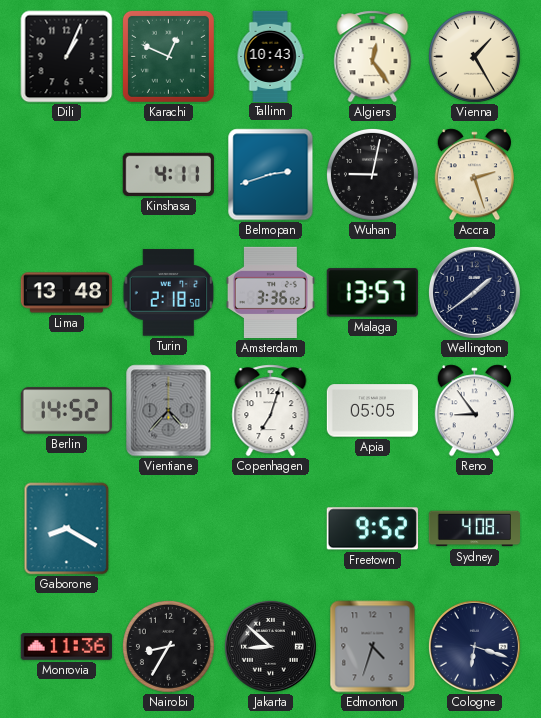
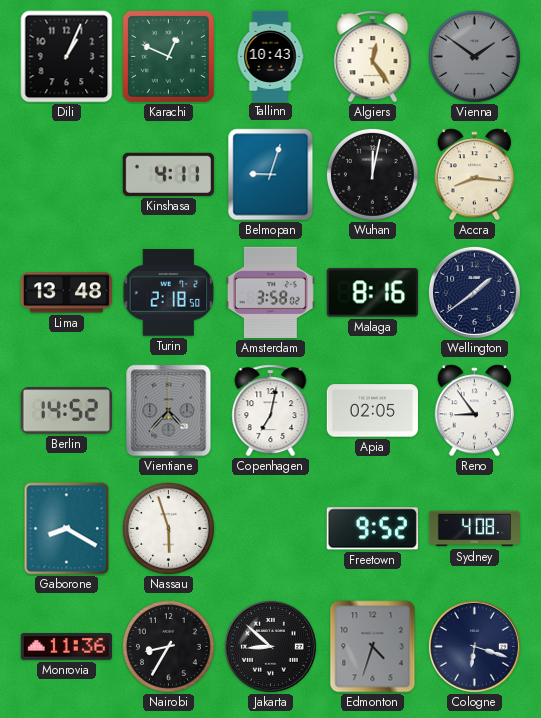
Vienna: 1:25 -> 1:51
Vienna dial: cream -> grey
Belmopan: 2:42 -> 9:03
Wuhan: 9:02 -> 12:02
Accra: 2:27 -> 8:16
Amsterdam: 3:36 -> 3:58
Malaga: 13:57 -> 8:16
Copenhagen: 7:03 -> 7:02
Apia: 05:05 -> 02:05
Nassau: none -> 5:57
